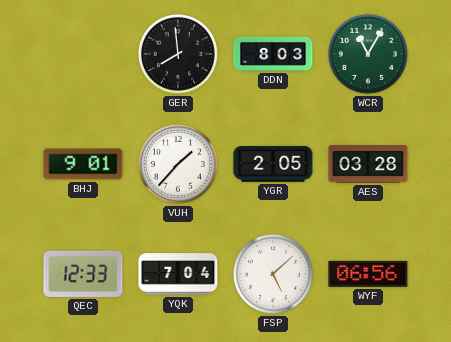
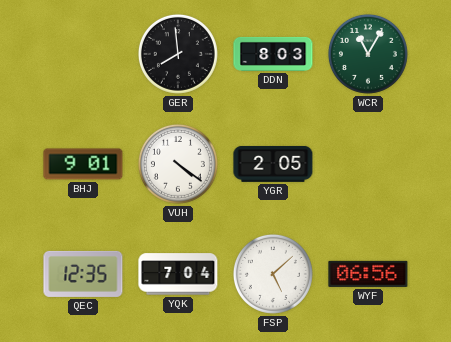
VUH: 1:37 -> 4:21
AES: 03:28 -> none
QEC: 12:33 -> 12:35
